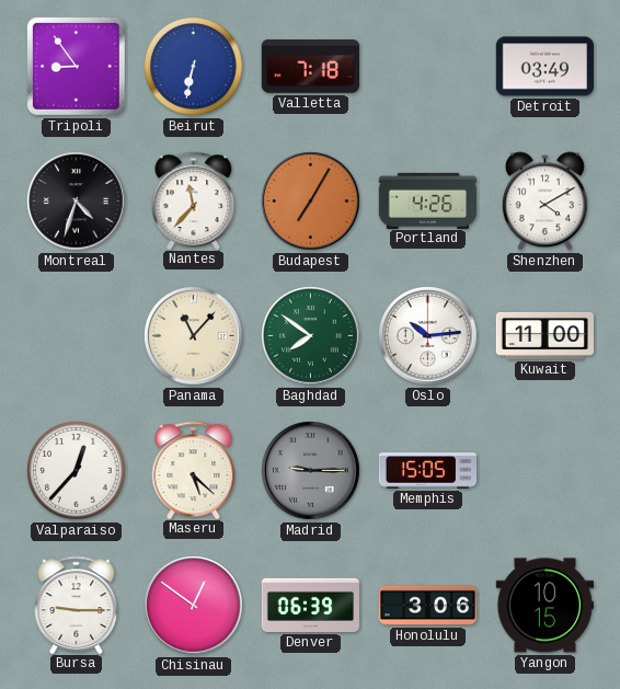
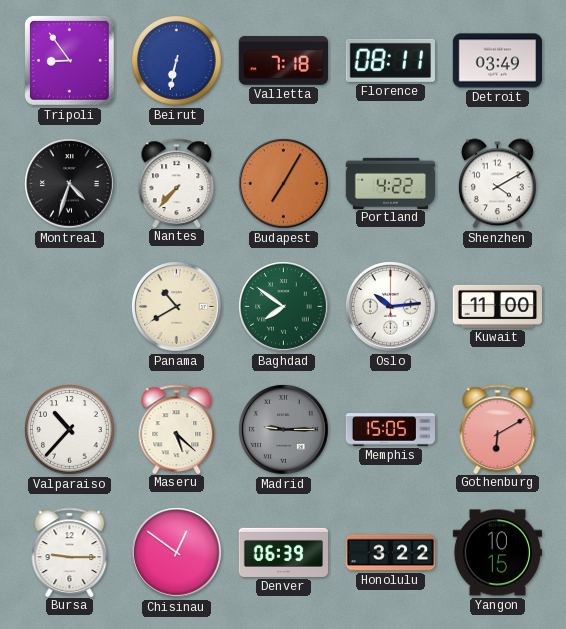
Florence: none -> 08:11
Nantes: 11:37 -> 7:37
Portland: 4:26 -> 4:22
Panama: 11:07 -> 10:40
Valparaiso: 12:37 -> 10:37
Gothenburg: none -> 6:10
Honolulu: 3:06 -> 3:22
